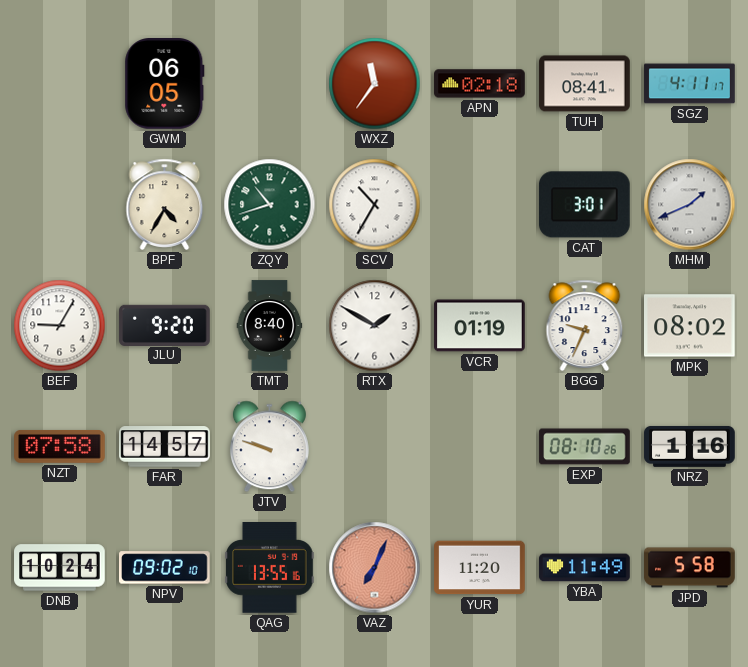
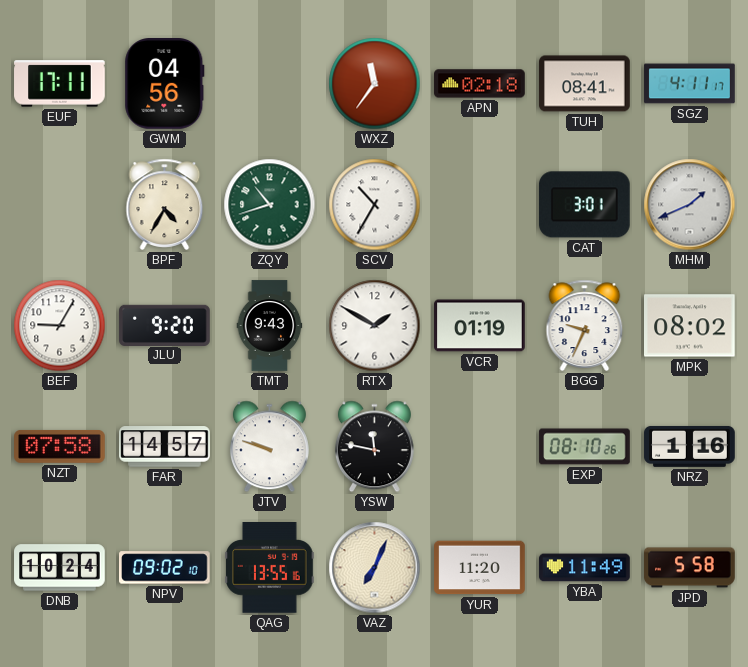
EUF: none -> 17:11
GWM: 06:05 -> 04:56
TMT: 8:40 -> 9:43
YSW: none -> 11:47
VAZ dial: salmon -> cream
